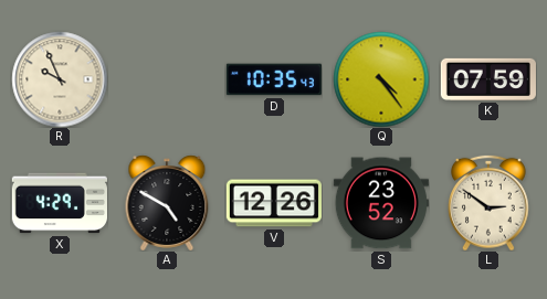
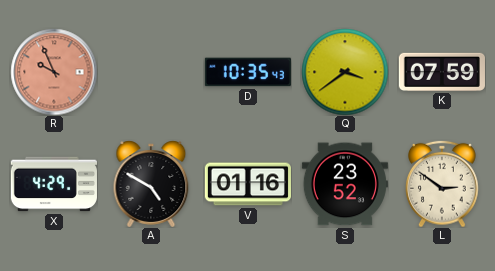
R dial: cream -> salmon
Q: 4:24 -> 3:39
V: 12:26 -> 01:16
